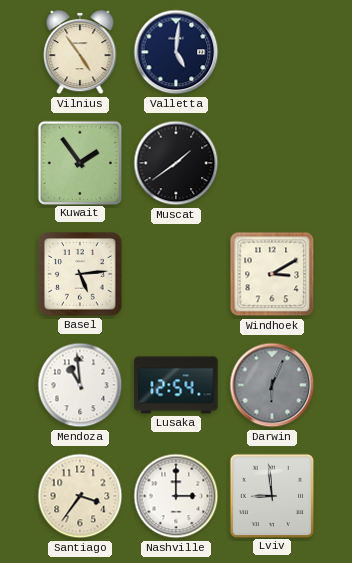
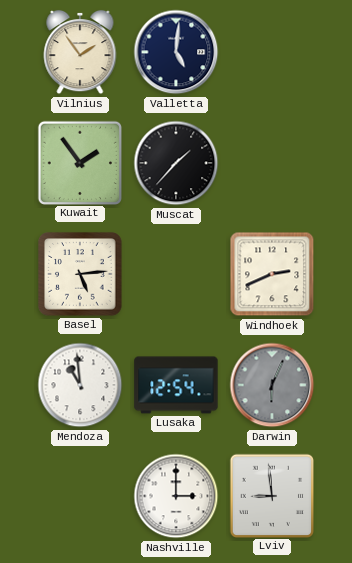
Vilnius: 4:54 -> 1:54
Muscat: 1:39 -> 1:37
Windhoek: 3:10 -> 2:41
Santiago: 3:36 -> none
